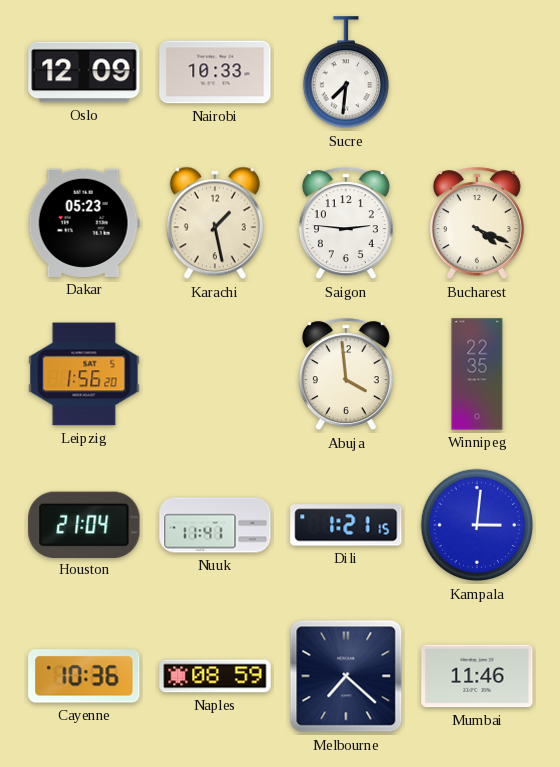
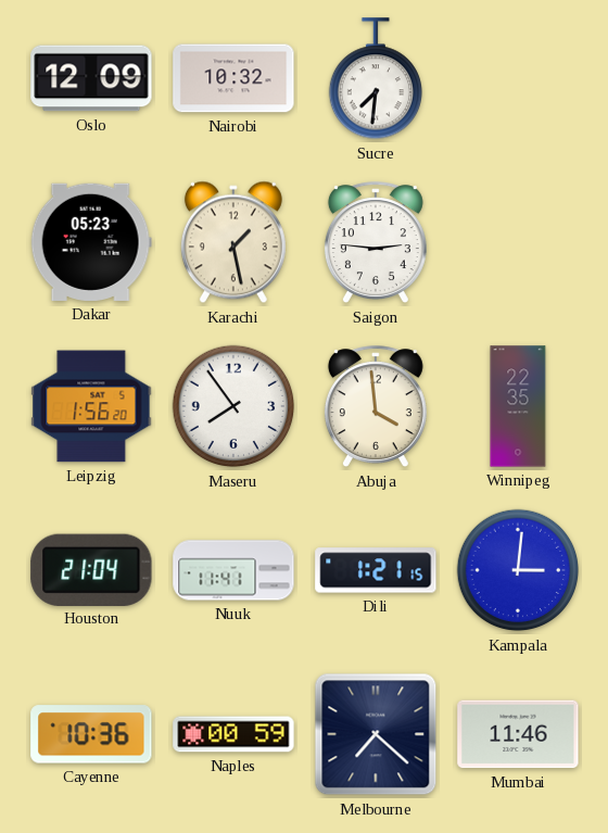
Nairobi: 10:33 -> 10:32
Bucharest: 4:19 -> none
Maseru: none -> 7:54
Naples: 08:59 -> 00:59
